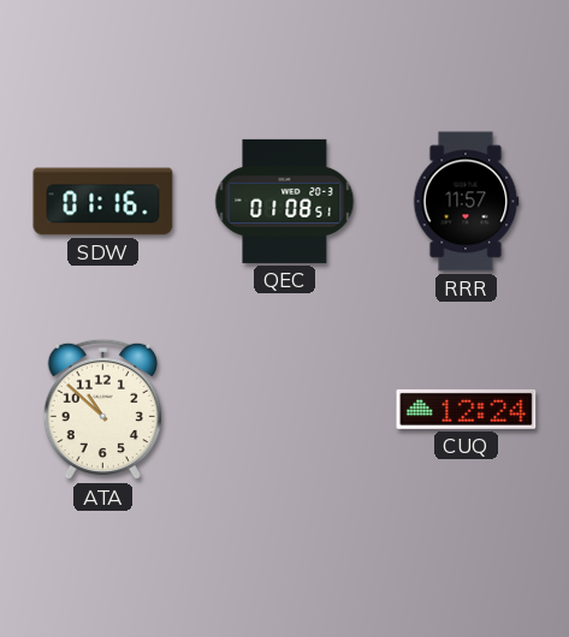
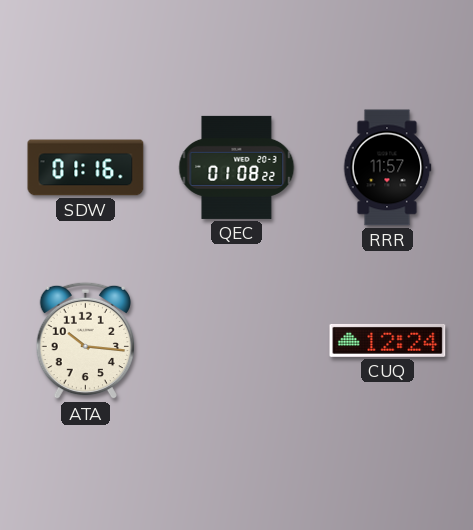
QEC: 01:08:51 -> 01:08:22
ATA: 10:52 -> 10:16
